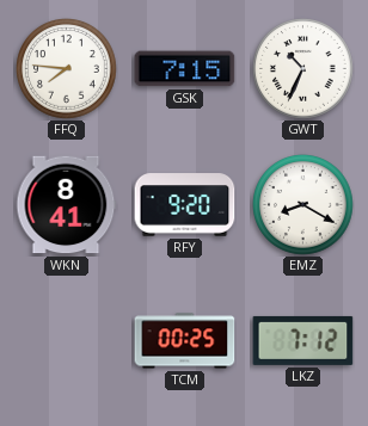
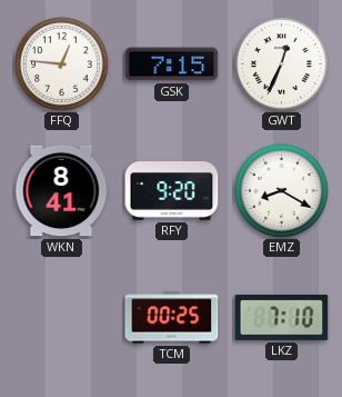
FFQ: 7:46 -> 12:46
GWT: 10:34 -> 12:34
LKZ: 7:12 -> 7:10
